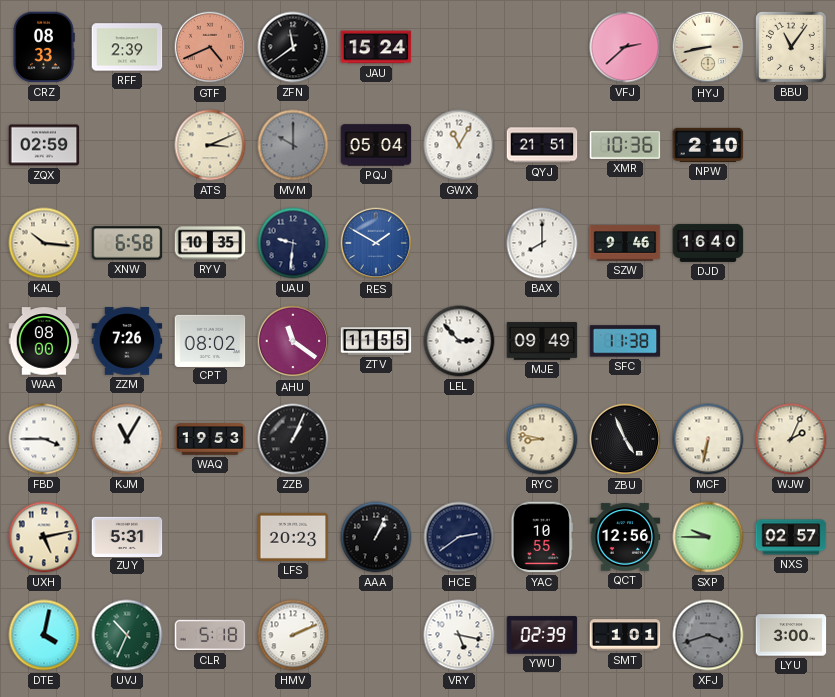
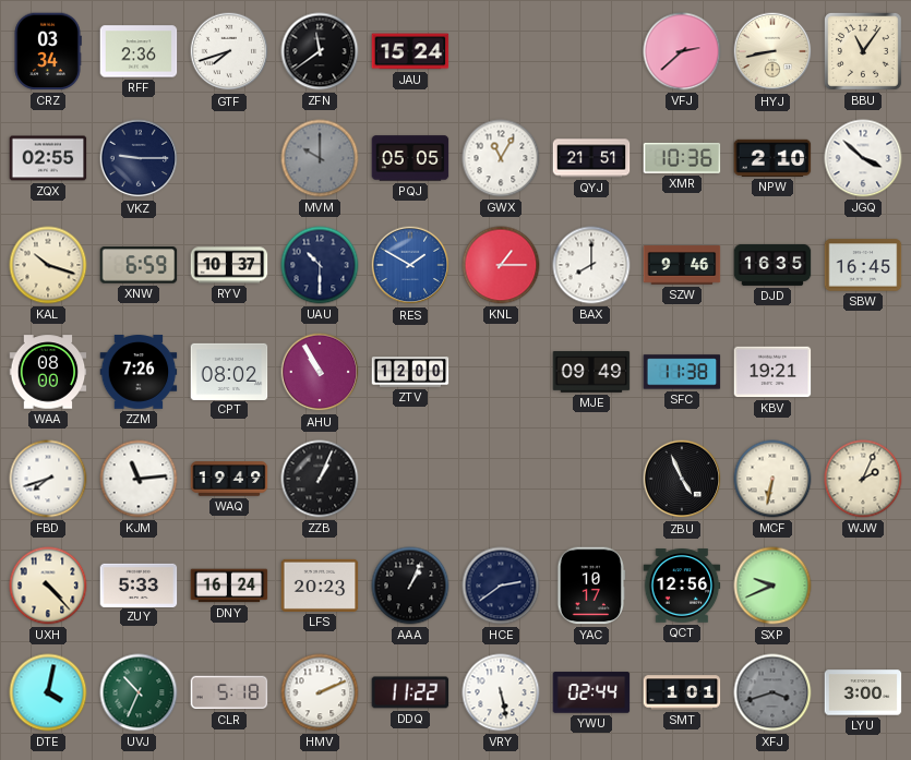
CRZ: 08:33 -> 03:34
RFF: 2:39 -> 2:36
GTF: 4:41 -> 7:42
GTF dial: salmon -> white
ZQX: 02:59 -> 02:55
VKZ: none -> 9:15
ATS: 3:11 -> none
PQJ: 05:04 -> 05:05
JGQ: none -> 3:52
KAL: 10:16 -> 10:18
XNW: 6:58 -> 6:59
RYV: 10:35 -> 10:37
UAU: 9:31 -> 10:30
KNL: none -> 1:15
DJD: 16:40 -> 16:35
SBW: none -> 16:45
AHU: 11:21 -> 10:55
ZTV: 11:55 -> 12:00
LEL: 2:53 -> none
KBV: none -> 19:21
FBD: 3:45 -> 7:42
KJM: 11:05 -> 11:14
WAQ: 19:53 -> 19:49
RYC: 8:47 -> none
UXH: 5:13 -> 4:23
ZUY: 5:31 -> 5:33
DNY: none -> 16:24
YAC: 10:55 -> 10:17
SXP: 9:45 -> 9:41
NXS: 02:57 -> none
DDQ: none -> 11:22
VRY: 5:17 -> 5:28
YWU: 02:39 -> 02:44
